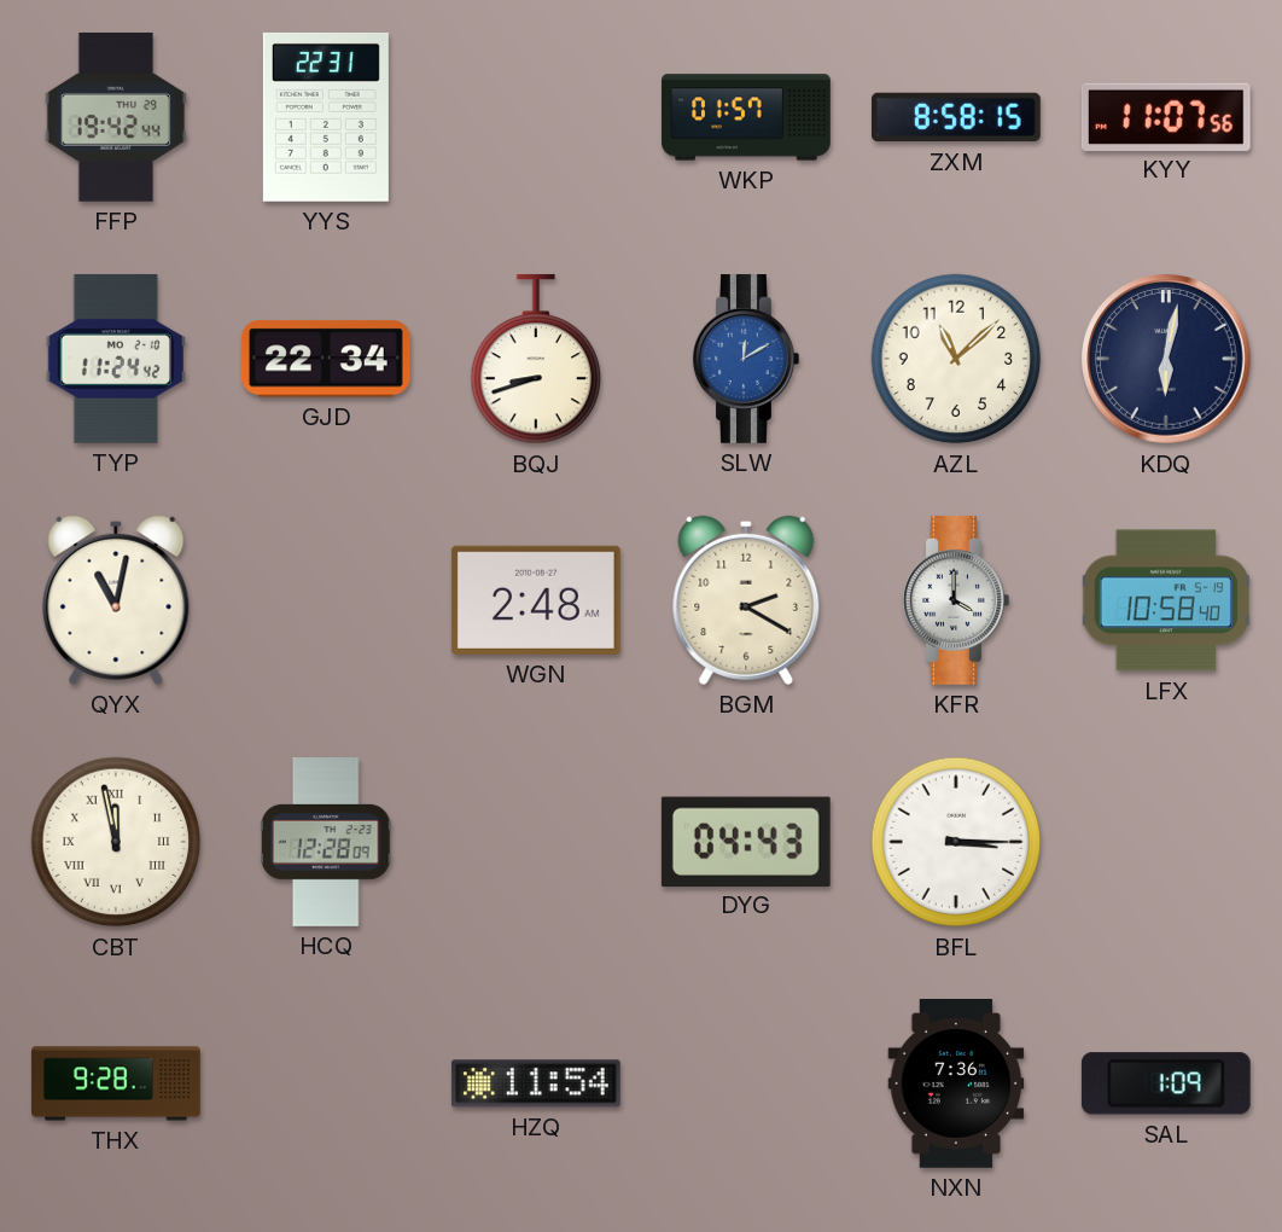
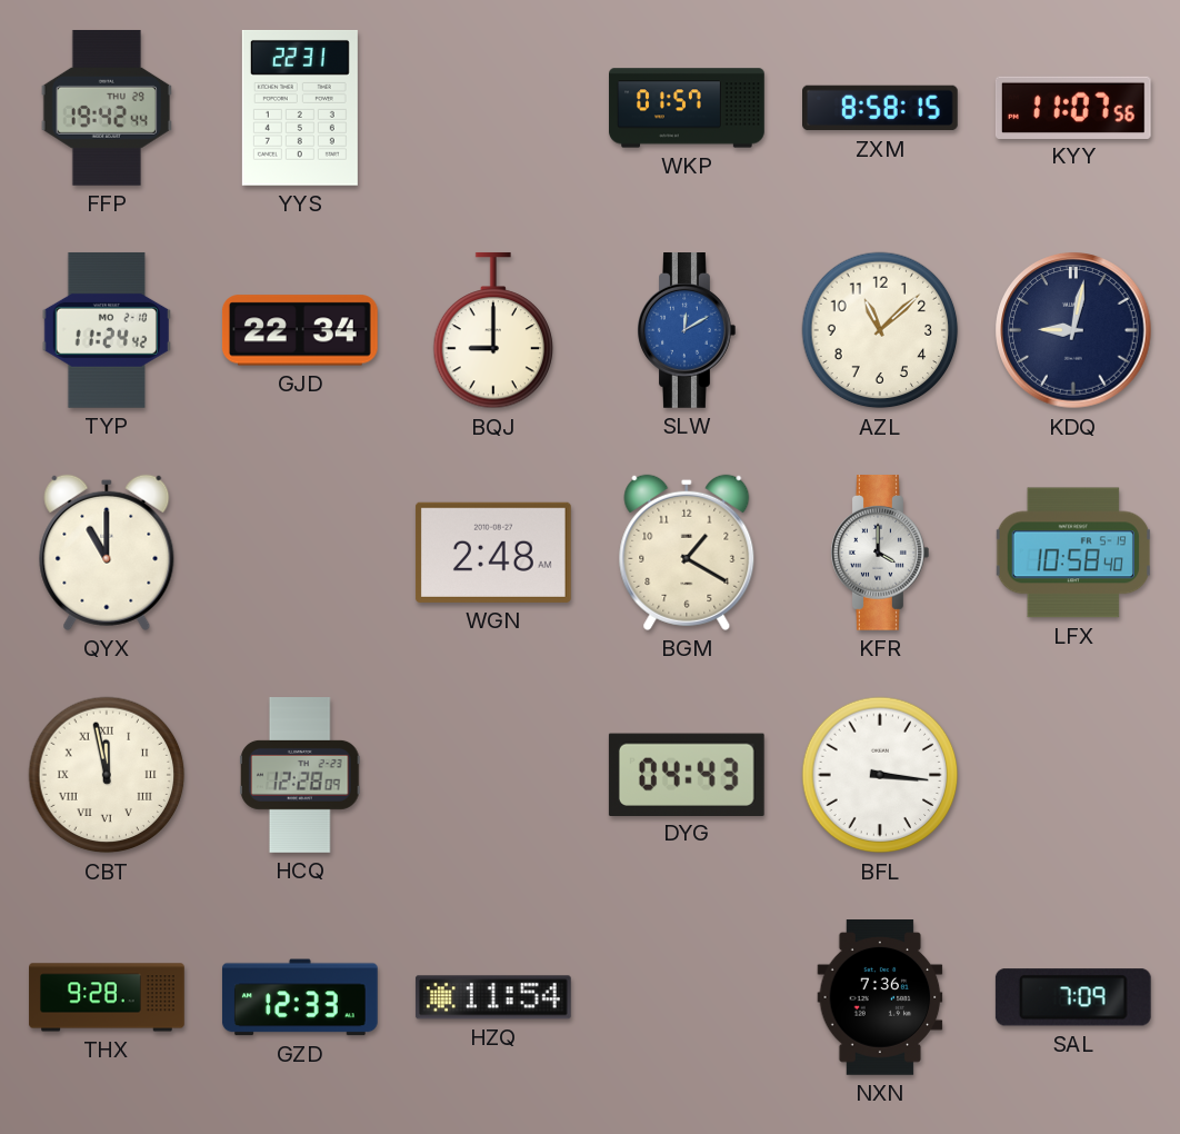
BQJ: 8:42 -> 9:00
KDQ: 6:02 -> 9:02
QYX: 11:02 -> 11:00
BGM: 2:20 -> 1:20
BFL: 3:15 -> 3:16
GZD: none -> 12:33
SAL: 1:09 -> 7:09
